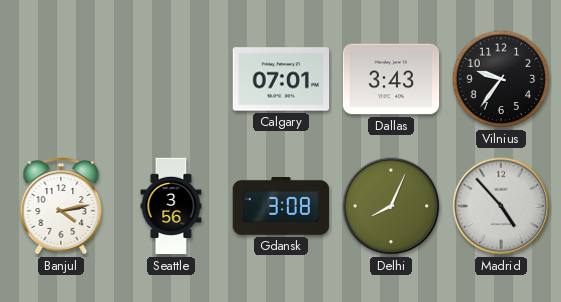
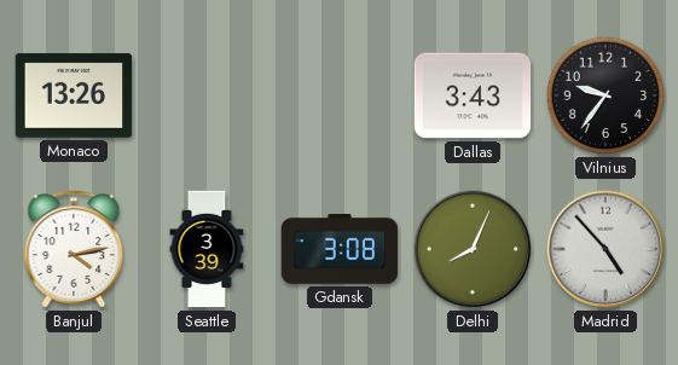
Monaco: none -> 13:26
Calgary: 07:01 -> none
Seattle: 3:56 -> 3:39
